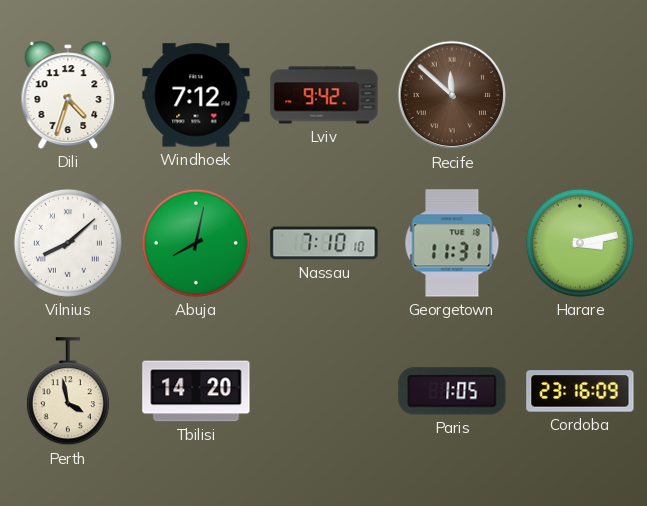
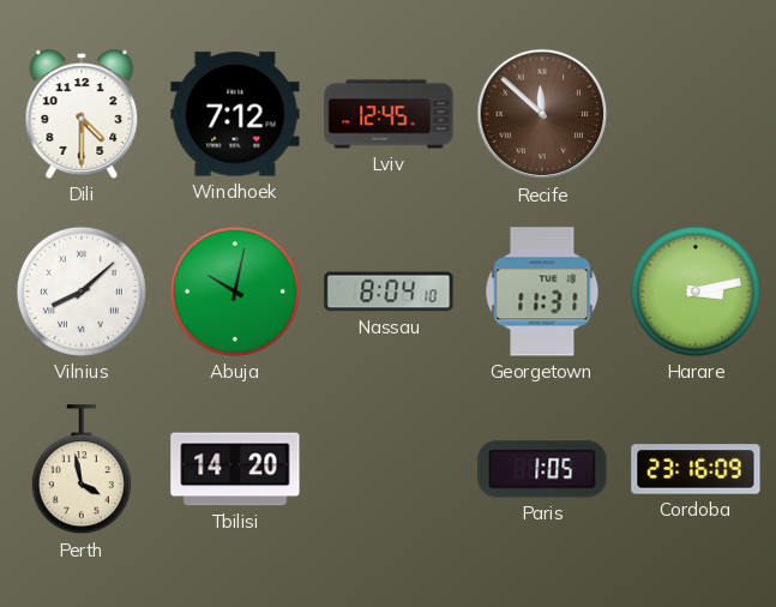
Dili: 4:33 -> 4:30
Lviv: 9:42 -> 12:45
Abuja: 8:02 -> 10:02
Nassau: 7:10 -> 8:04
